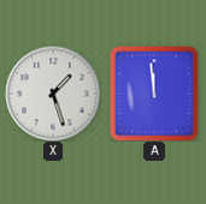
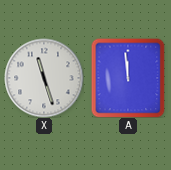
X: 1:27 -> 11:27
